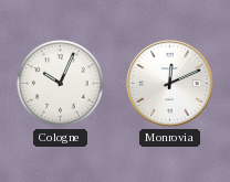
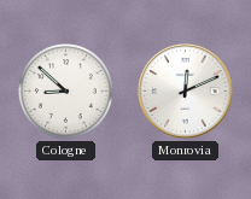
Cologne: 10:04 -> 8:52
